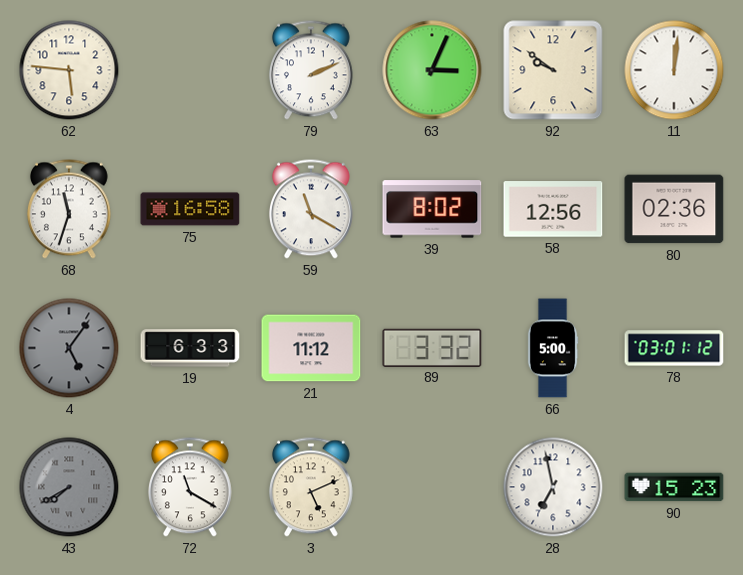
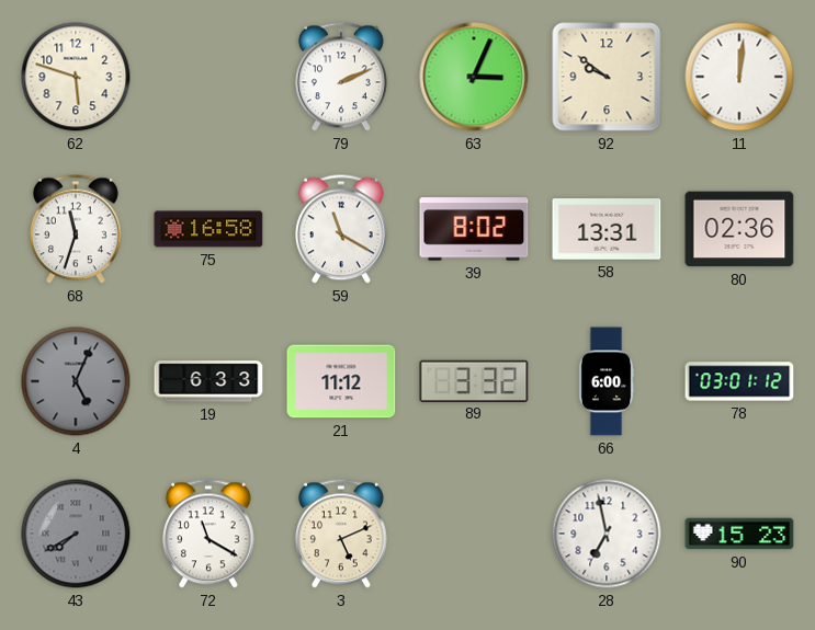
62: 5:46 -> 5:48
58: 12:56 -> 13:31
4: 5:06 -> 5:04
66: 5:00 -> 6:00
